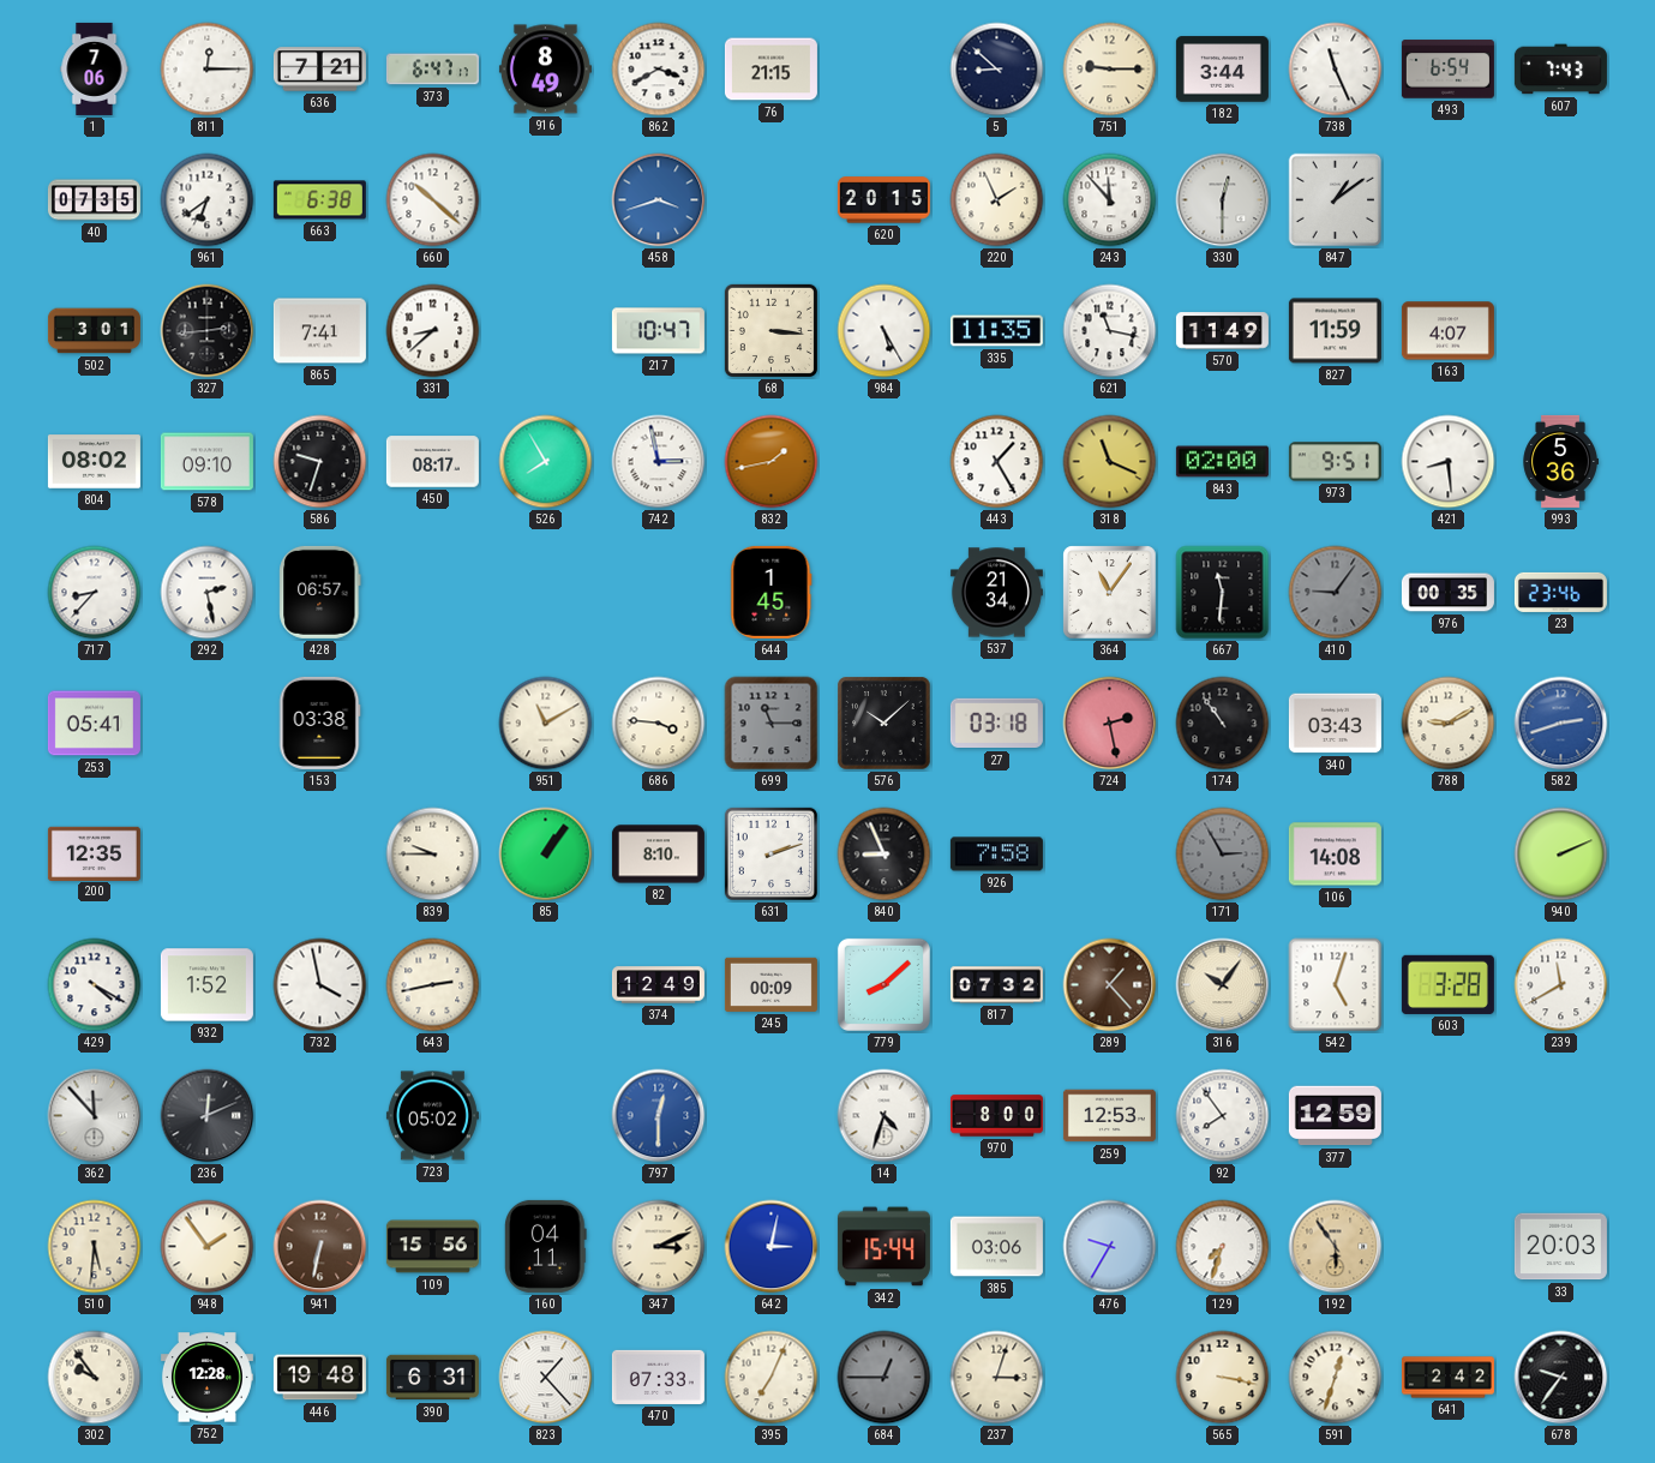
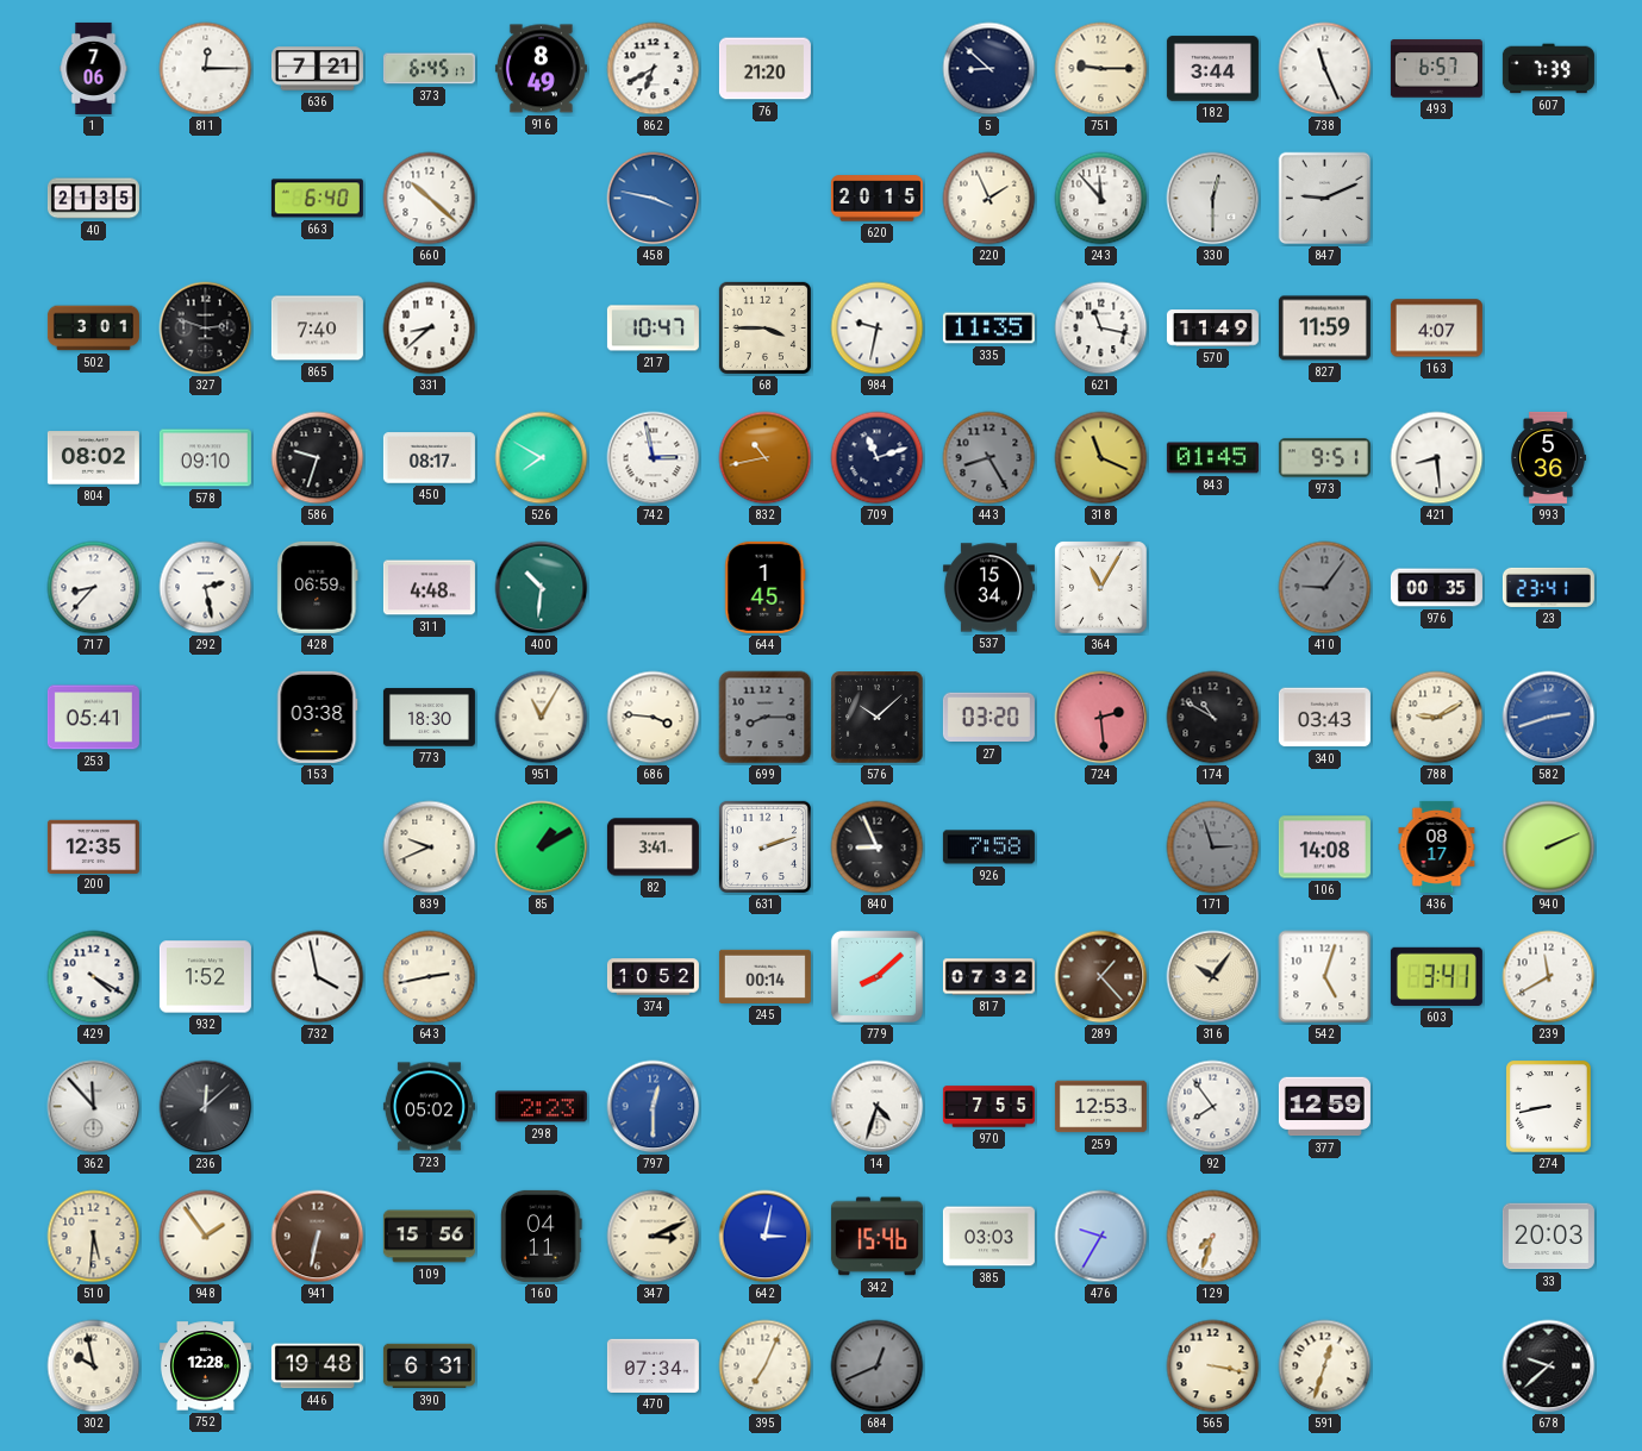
373: 6:47 -> 6:45
862: 3:40 -> 6:40
76: 21:15 -> 21:20
493: 6:54 -> 6:57
607: 7:43 -> 7:39
40: 07:35 -> 21:35
961: 6:39 -> none
663: 6:38 -> 6:40
458: 3:42 -> 3:47
847: 1:09 -> 9:11
327: 2:44 -> 2:48
865: 7:41 -> 7:40
68: 3:16 -> 3:45
984: 5:25 -> 9:32
526: 7:55 -> 7:50
832: 1:43 -> 10:43
709: none -> 11:12
443: 1:25 -> 8:25
443 dial: white -> grey
843: 02:00 -> 01:45
428: 06:57 -> 06:59
311: none -> 4:48
400: none -> 10:31
537: 21:34 -> 15:34
364: 11:06 -> 11:05
667: 11:31 -> none
23: 23:46 -> 23:41
773: none -> 18:30
951: 11:10 -> 11:05
699: 11:15 -> 8:15
27: 03:18 -> 03:20
724: 2:28 -> 2:29
174: 10:54 -> 10:50
839: 9:45 -> 9:41
85: 1:06 -> 1:10
82: 8:10 -> 3:41
171: 2:55 -> 2:57
436: none -> 08:17
374: 12:49 -> 10:52
245: 00:09 -> 00:14
603: 3:28 -> 3:41
236: 12:11 -> 12:08
298: none -> 2:23
970: 8:00 -> 7:55
274: none -> 8:43
342: 15:44 -> 15:46
385: 03:06 -> 03:03
192: 5:54 -> none
302: 9:54 -> 9:58
823: 1:23 -> none
470: 07:33 -> 07:34
684: 12:45 -> 12:41
237: 3:03 -> none
641: 2:42 -> none
678: 9:36 -> 9:38
